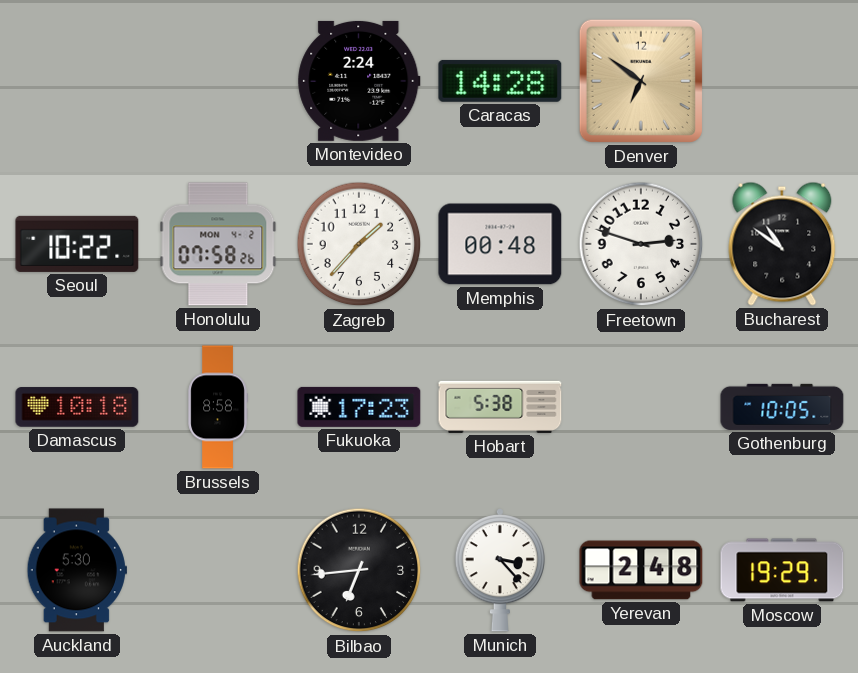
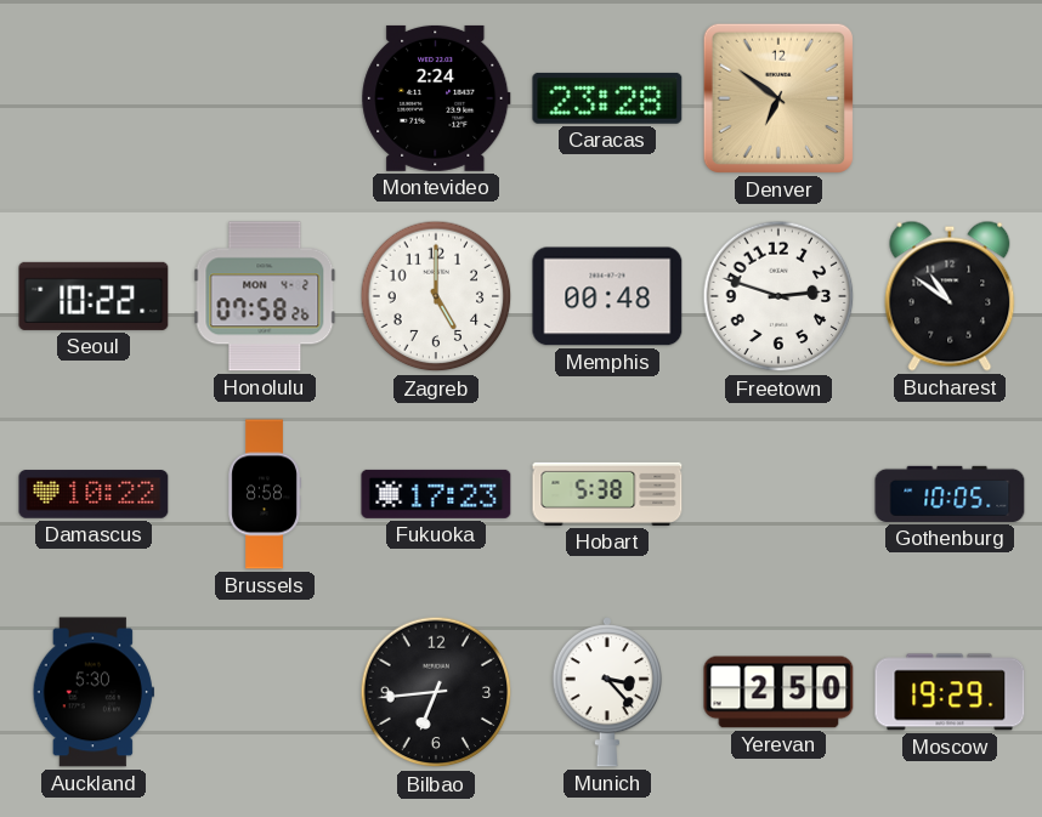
Caracas: 14:28 -> 23:28
Zagreb: 1:37 -> 5:00
Damascus: 10:18 -> 10:22
Yerevan: 2:48 -> 2:50
